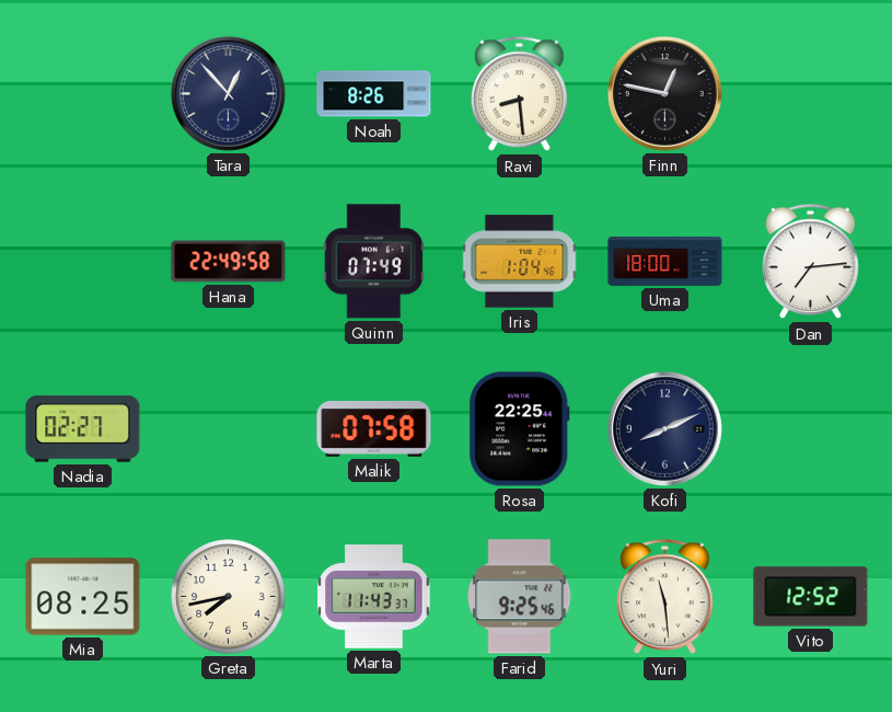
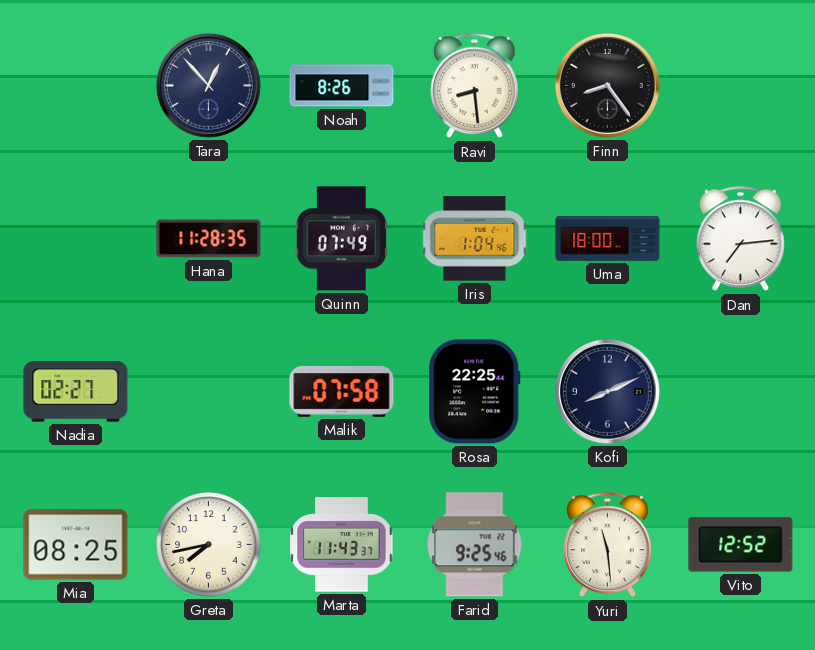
Finn: 12:47 -> 8:24
Hana: 22:49 -> 11:28
